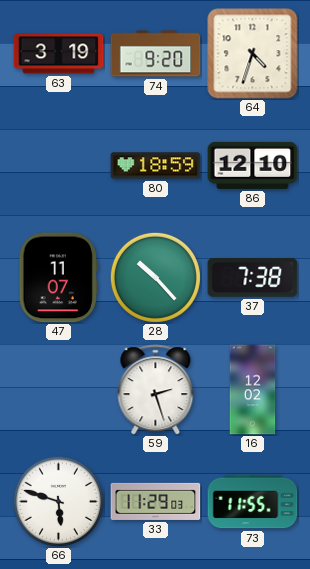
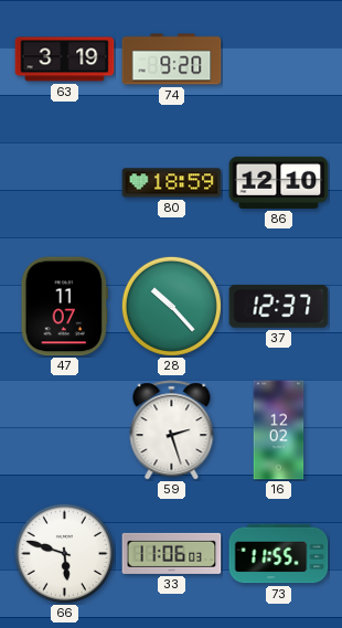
64: 4:33 -> none
37: 7:38 -> 12:37
33: 11:29 -> 11:06
